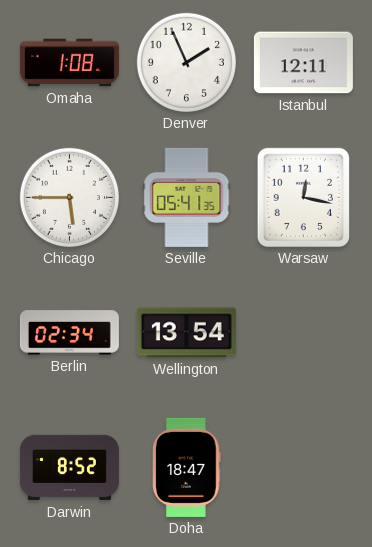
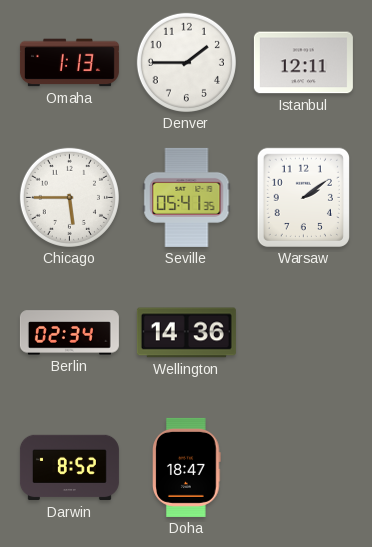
Omaha: 1:08 -> 1:13
Denver: 1:56 -> 1:45
Warsaw: 12:17 -> 2:09
Wellington: 13:54 -> 14:36
